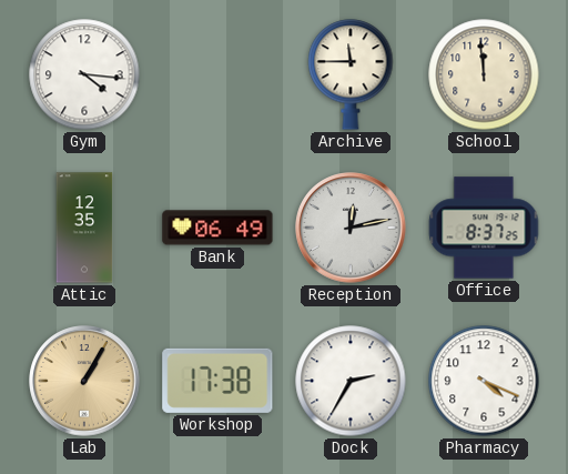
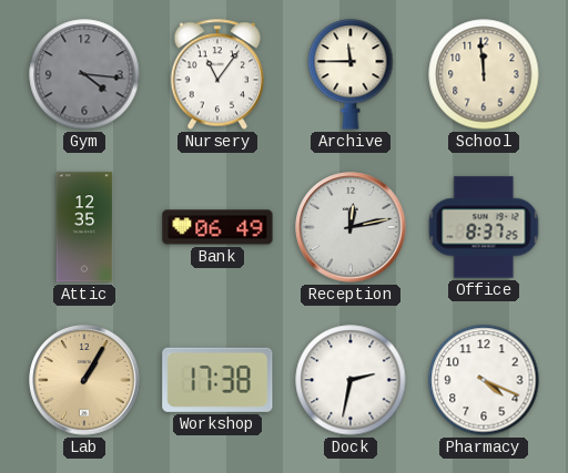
Gym dial: white -> grey
Nursery: none -> 11:06
Dock: 2:35 -> 2:32
